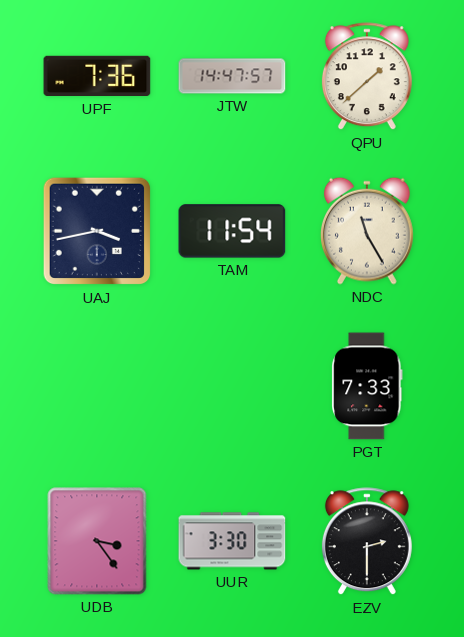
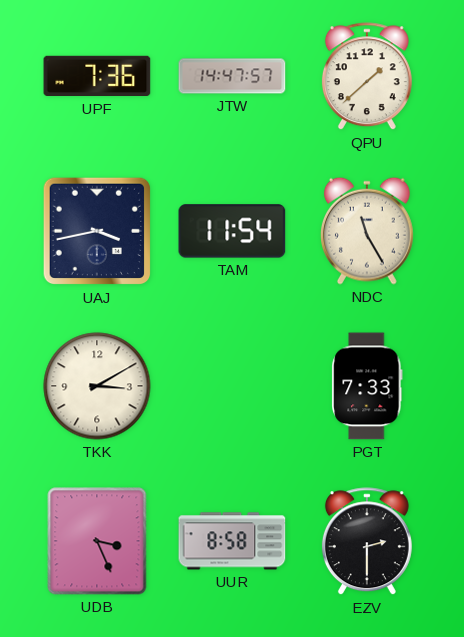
TKK: none -> 3:10
UDB: 3:24 -> 3:26
UUR: 3:30 -> 8:58
